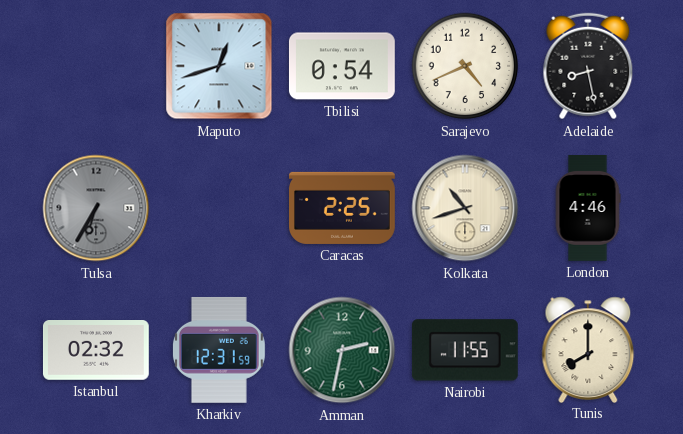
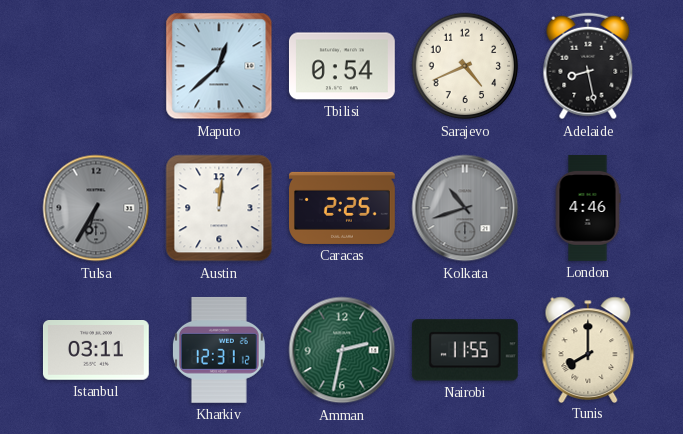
Maputo: 12:42 -> 12:38
Austin: none -> 12:01
Kolkata dial: cream -> grey
Istanbul: 02:32 -> 03:11
Kharkiv: 12:31:59 -> 12:31:12
